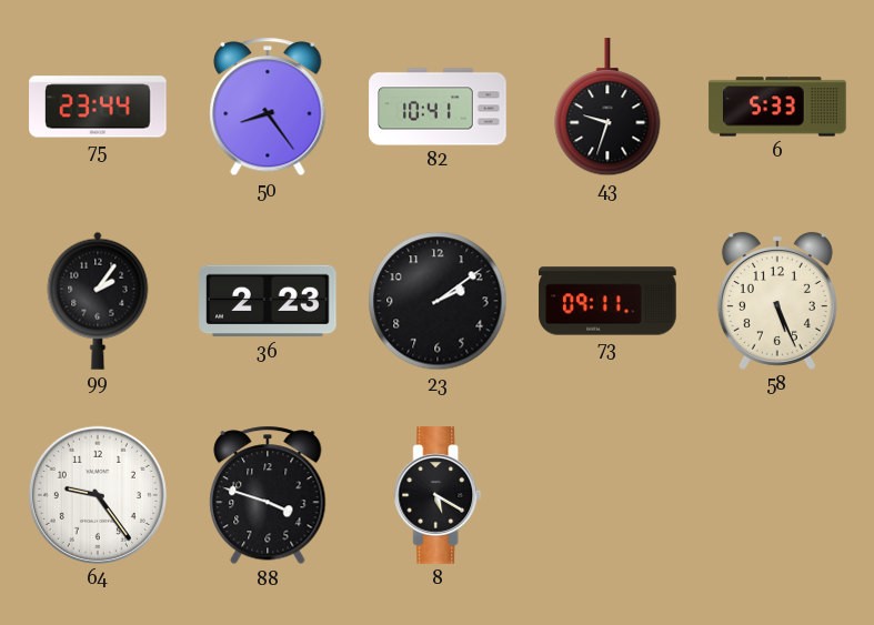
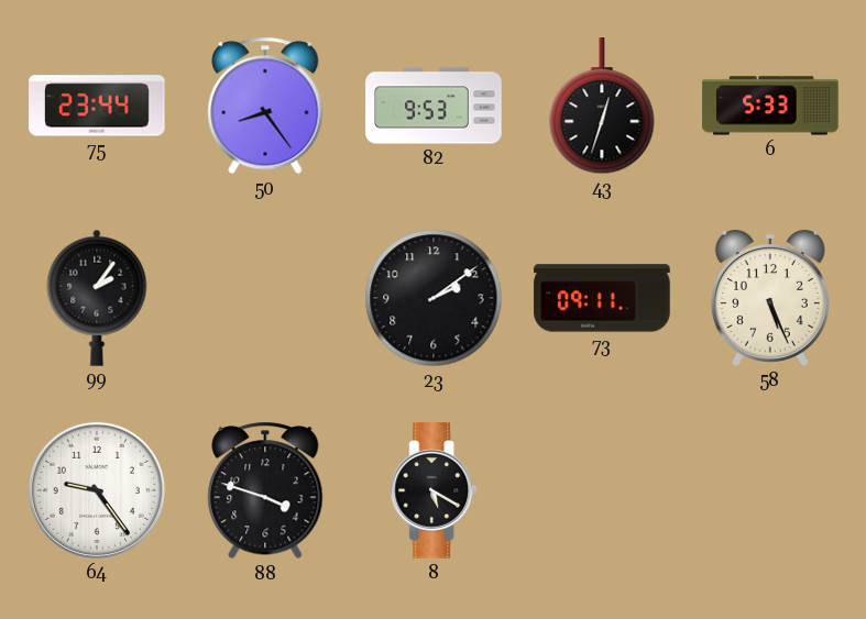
82: 10:41 -> 9:53
43: 9:33 -> 12:33
36: 2:23 -> none
